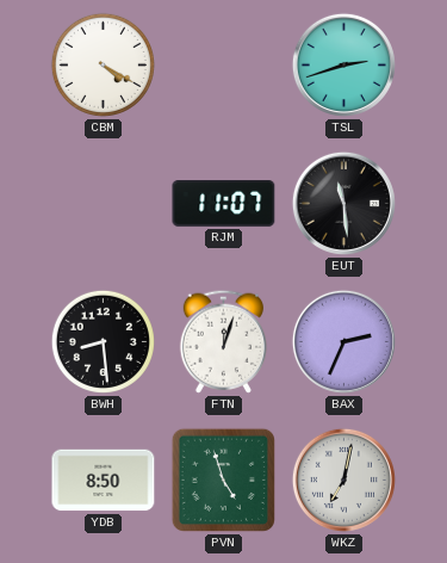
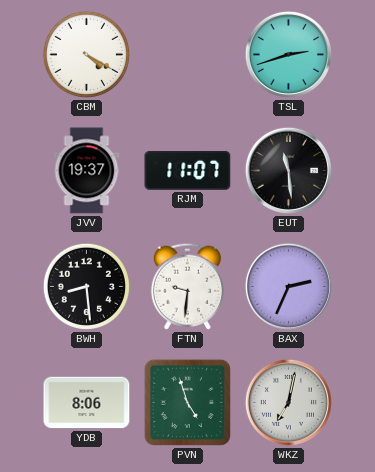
JVV: none -> 19:37
FTN: 12:03 -> 9:31
YDB: 8:50 -> 8:06
